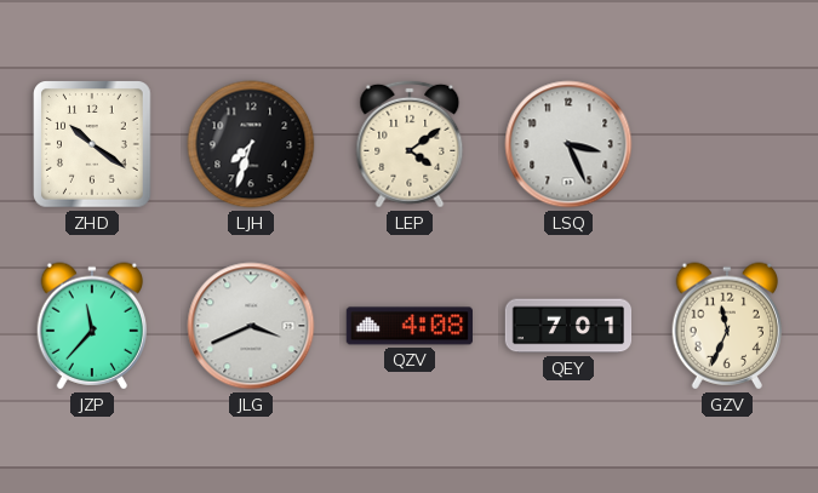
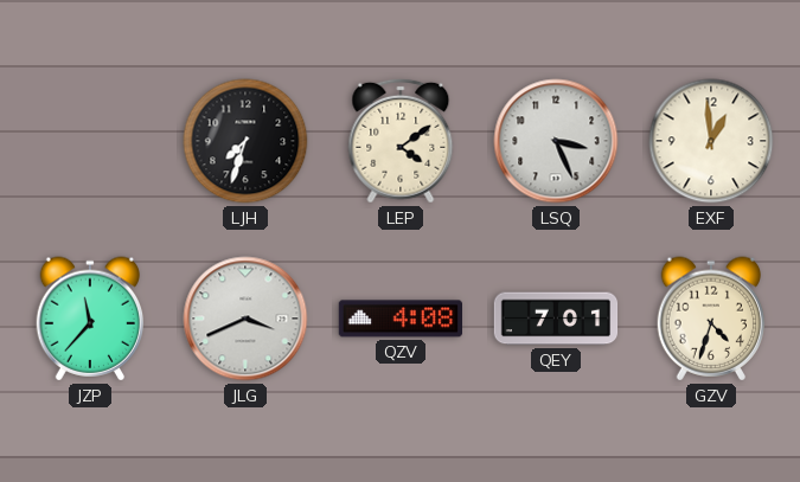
ZHD: 10:21 -> none
EXF: none -> 12:59
GZV: 11:34 -> 4:33
